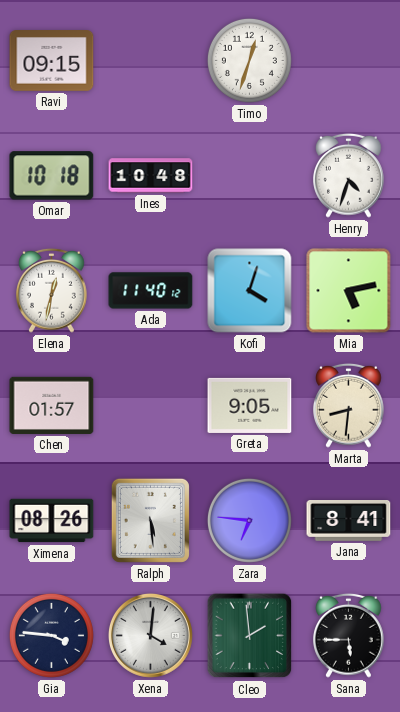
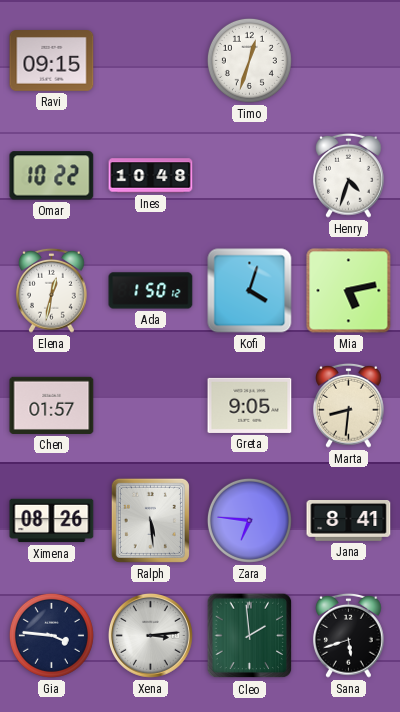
Omar: 10:18 -> 10:22
Ada: 11:40 -> 1:50
Xena: 4:01 -> 3:14
Sana: 5:45 -> 5:42
